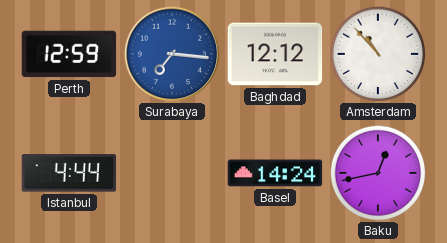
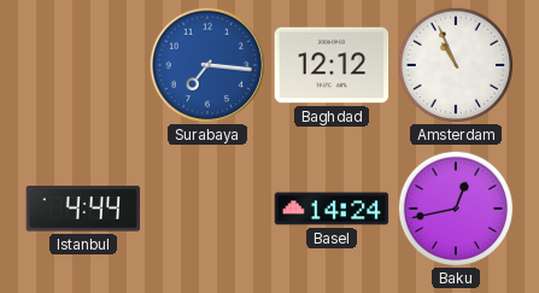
Perth: 12:59 -> none
Amsterdam: 10:53 -> 10:56
